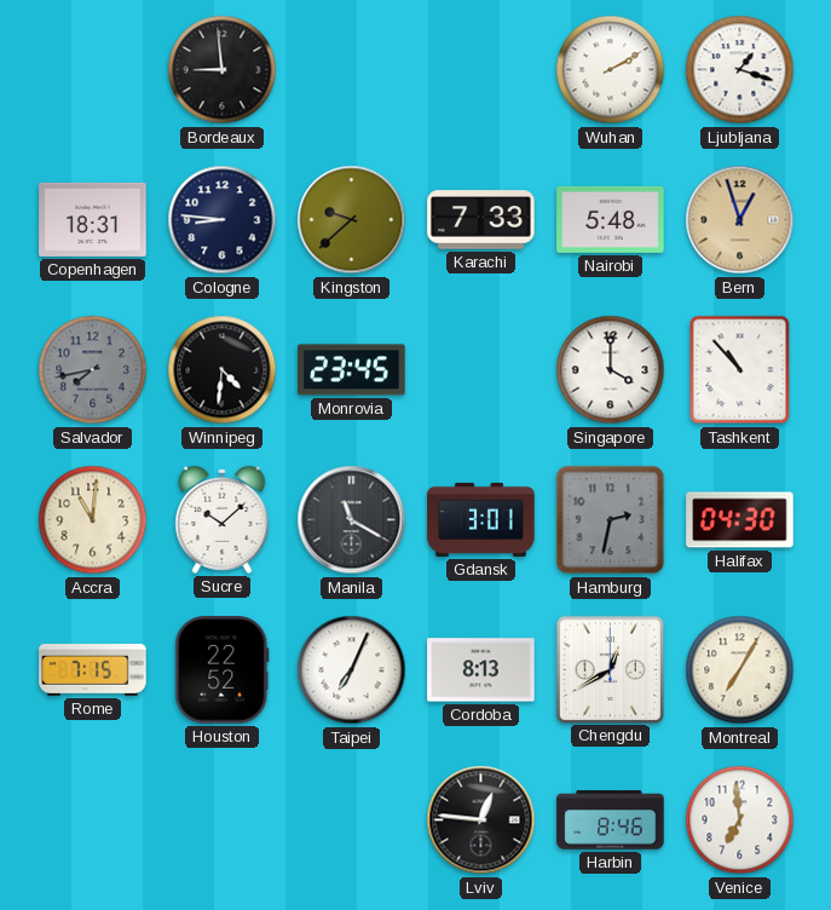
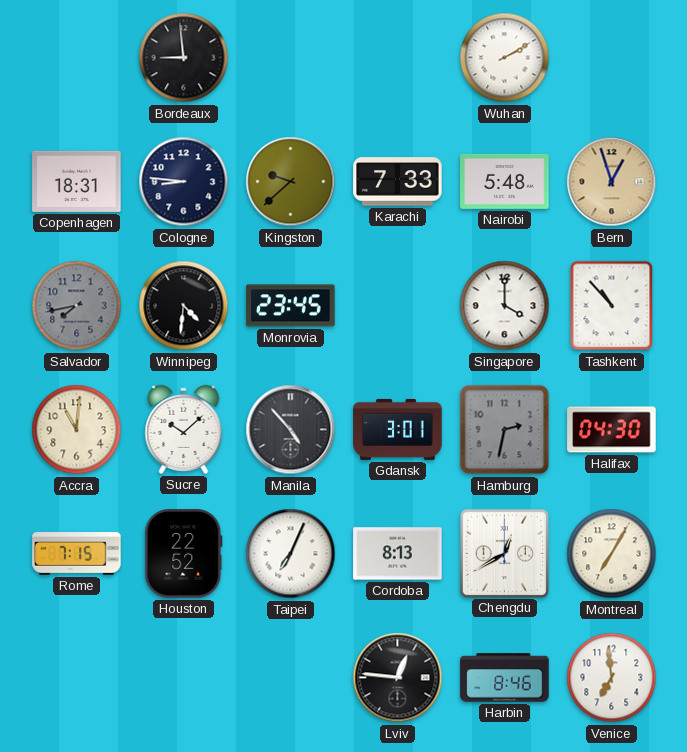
Ljubljana: 1:18 -> none
Manila: 11:20 -> 4:53
